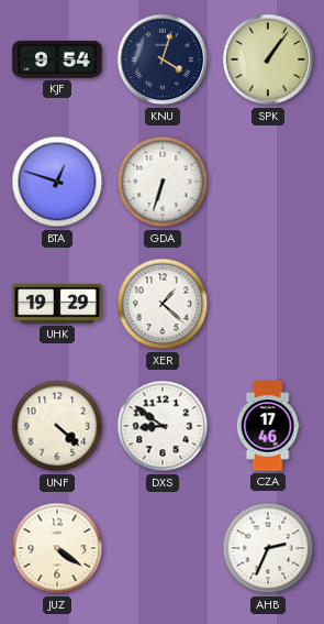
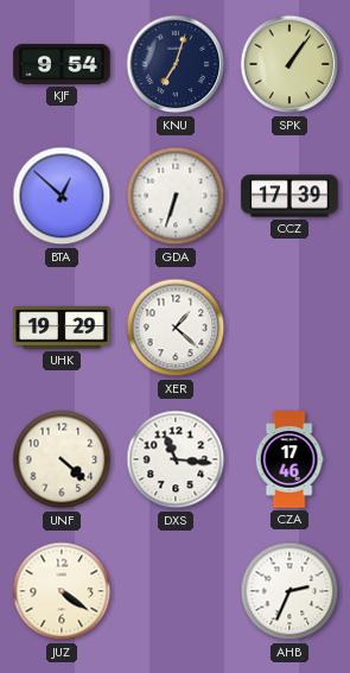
KNU: 4:03 -> 7:03
BTA: 12:48 -> 12:52
CCZ: none -> 17:39
DXS: 8:51 -> 11:16
